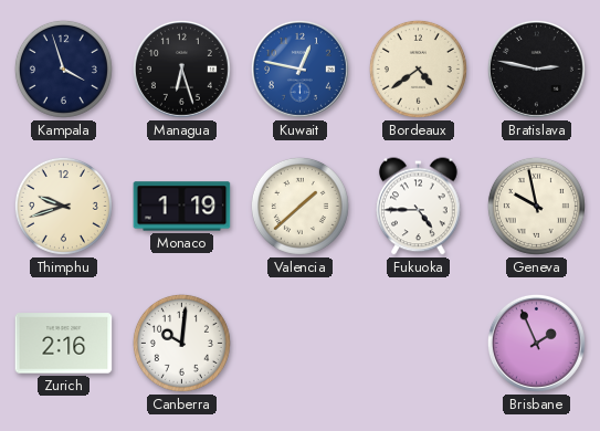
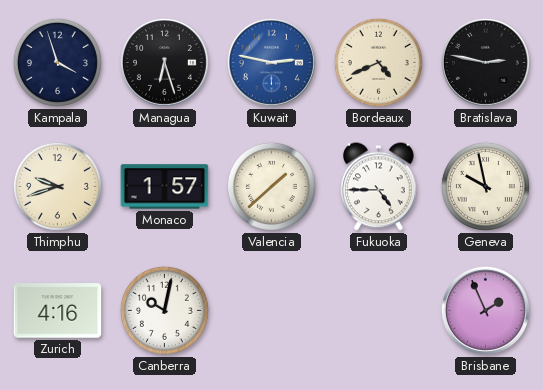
Kuwait: 12:47 -> 2:47
Bordeaux: 4:39 -> 4:41
Monaco: 1:19 -> 1:57
Zurich: 2:16 -> 4:16
Canberra: 10:01 -> 10:02
